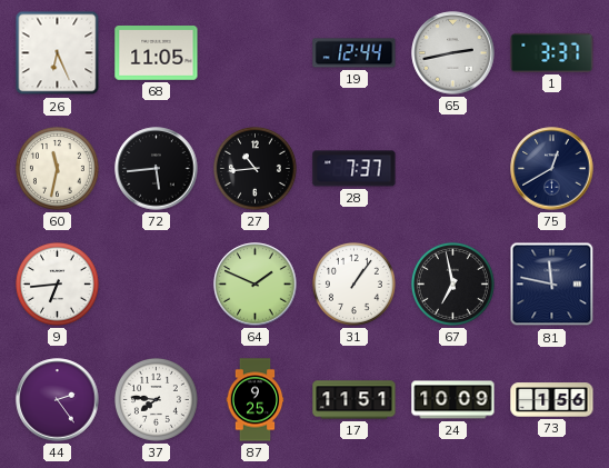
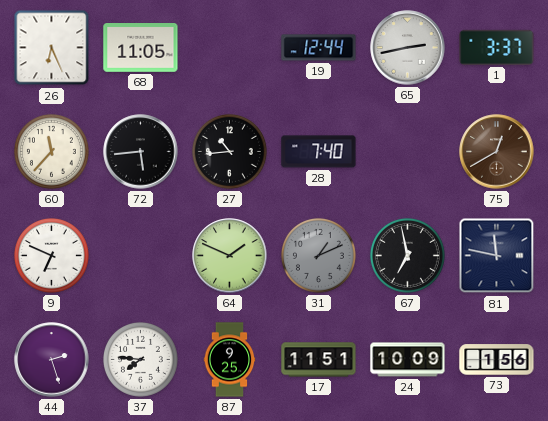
60: 11:32 -> 11:37
28: 7:37 -> 7:40
75 dial: navy -> brown
9: 6:44 -> 6:49
31: 1:06 -> 1:11
31 dial: white -> grey
44: 2:24 -> 2:27
